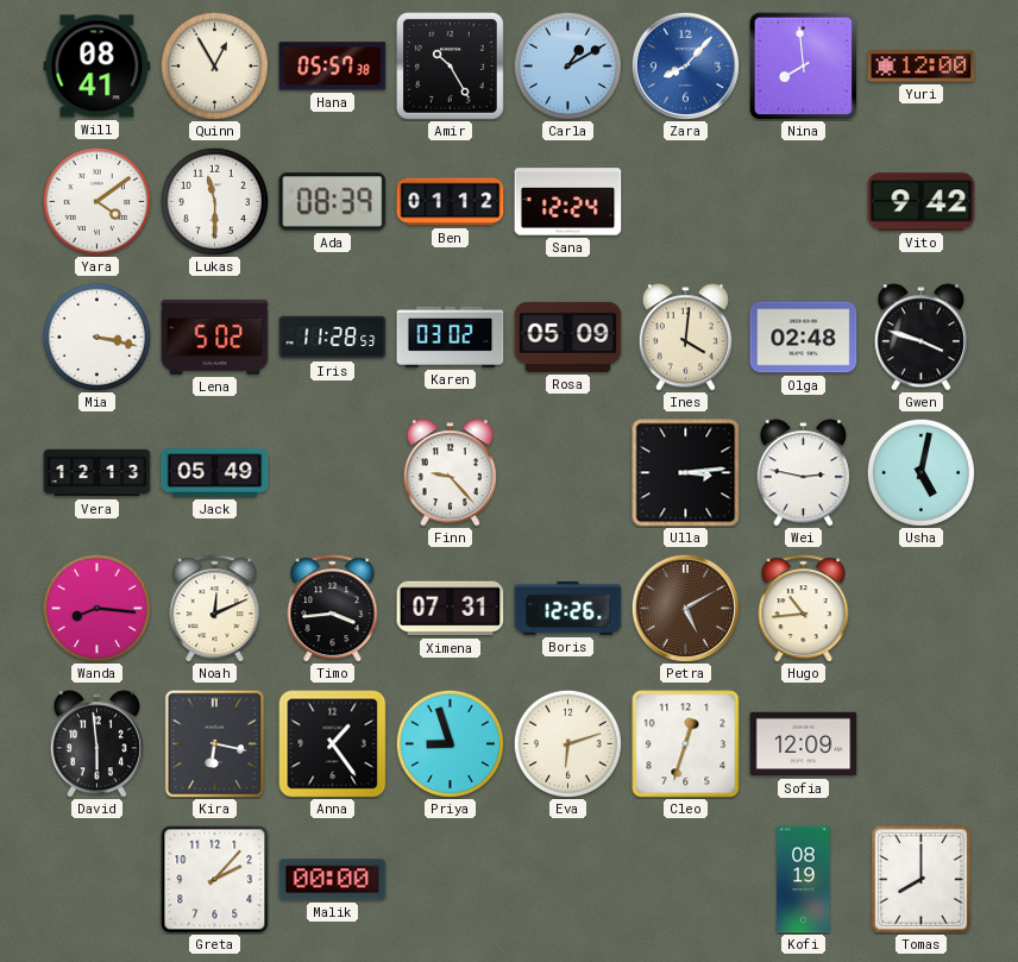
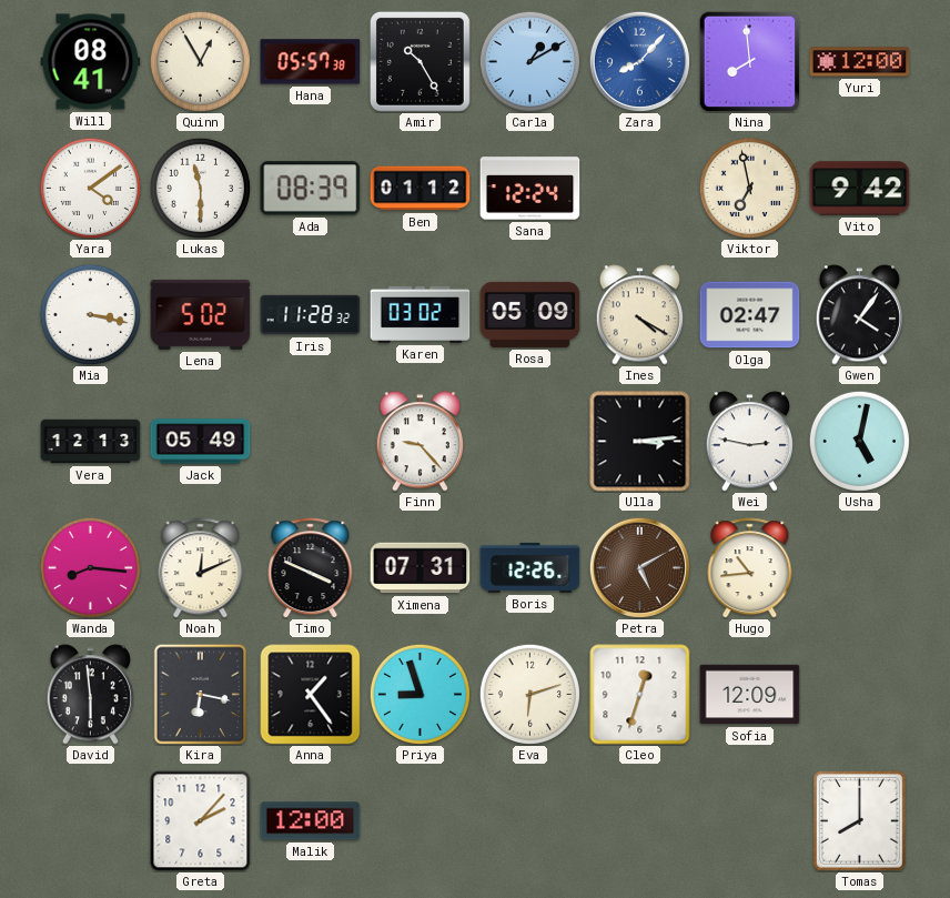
Viktor: none -> 6:58
Iris: 11:28:53 -> 11:28:32
Ines: 4:01 -> 4:20
Olga: 02:48 -> 02:47
Gwen: 3:48 -> 4:06
Timo: 3:44 -> 3:49
Malik: 00:00 -> 12:00
Kofi: 08:19 -> none
